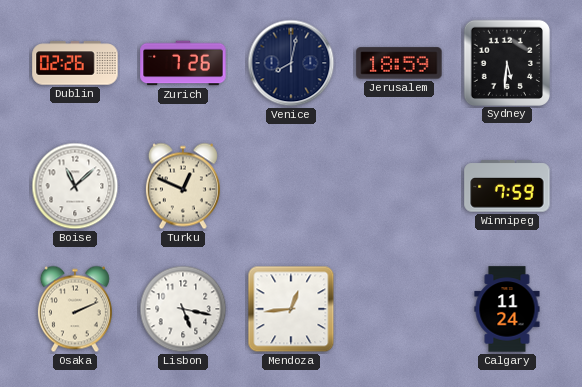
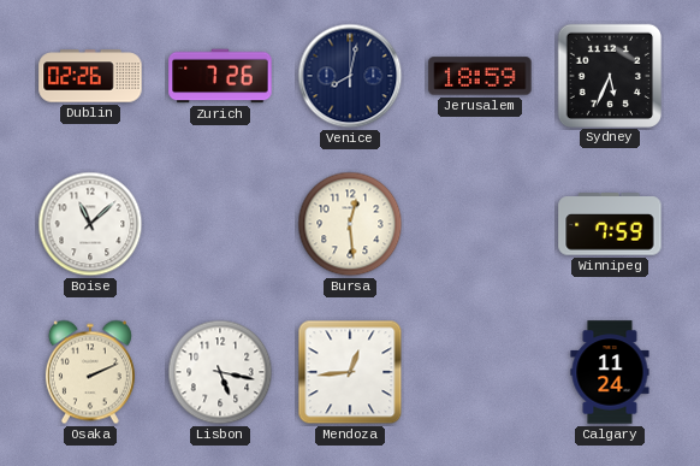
Sydney: 5:31 -> 5:34
Turku: 12:49 -> none
Bursa: none -> 12:29
